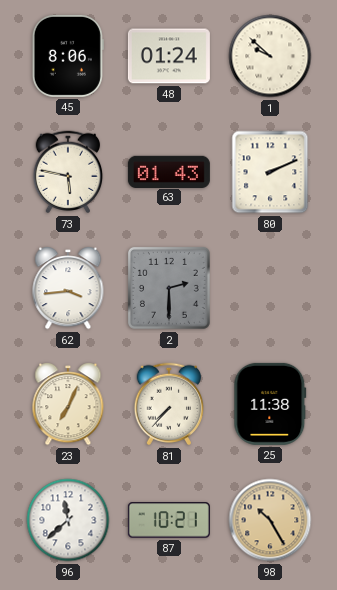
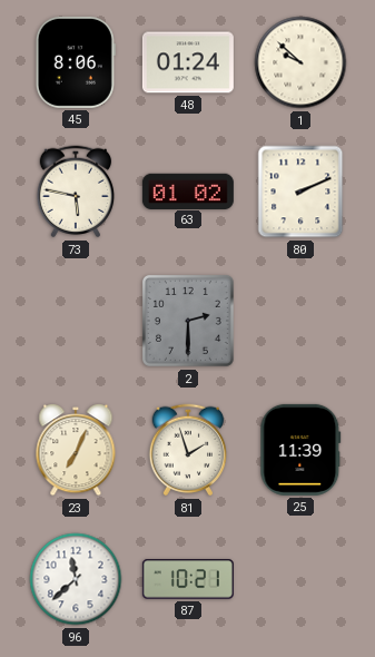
63: 01:43 -> 01:02
62: 3:44 -> none
81: 7:37 -> 1:57
25: 11:38 -> 11:39
98: 10:25 -> none
